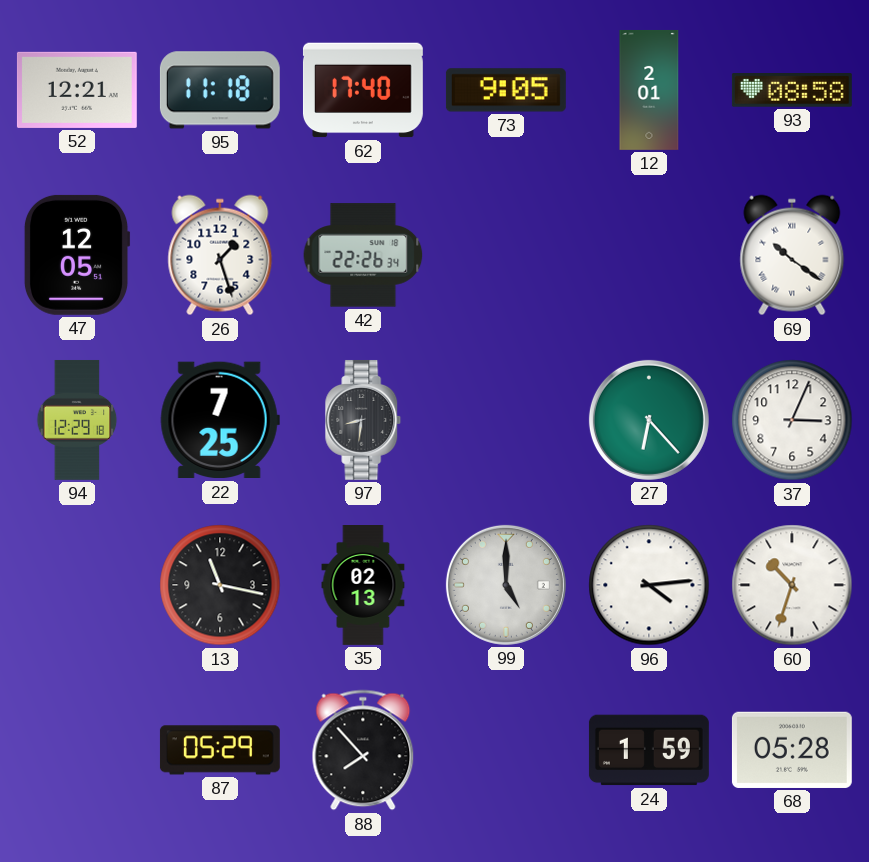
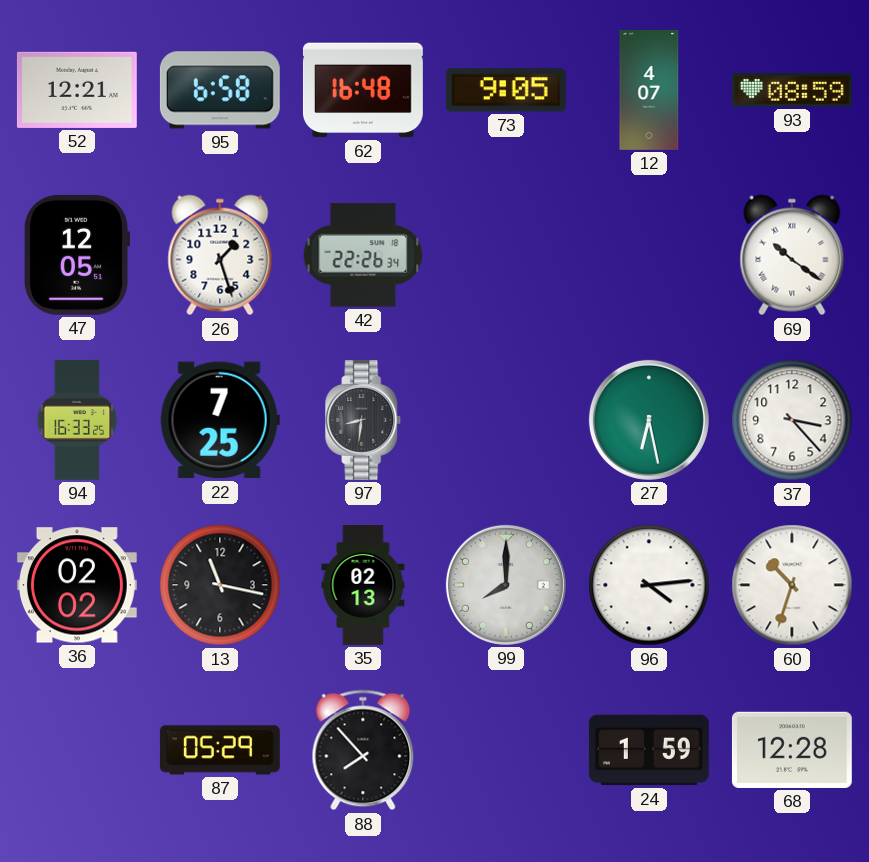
95: 11:18 -> 6:58
62: 17:40 -> 16:48
12: 2:01 -> 4:07
93: 08:58 -> 08:59
94: 12:29 -> 16:33
27: 6:23 -> 6:28
37: 3:04 -> 3:23
36: none -> 02:02
99: 5:00 -> 8:00
68: 05:28 -> 12:28
